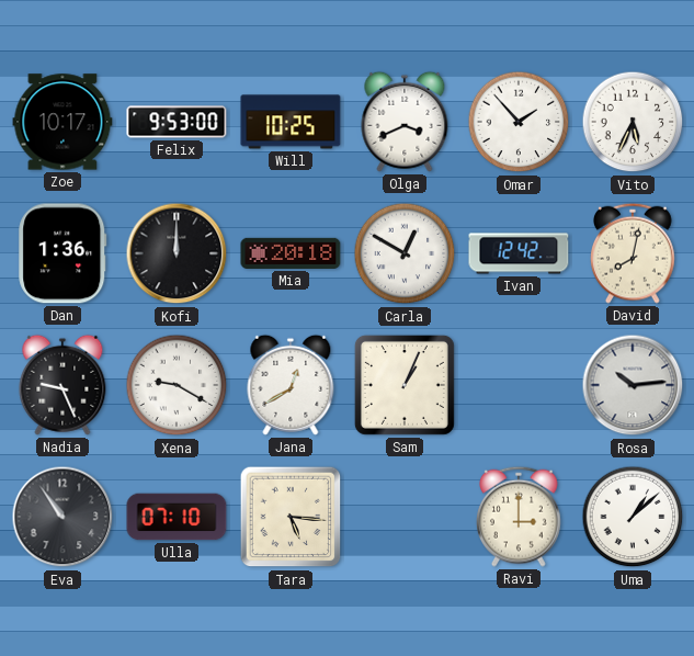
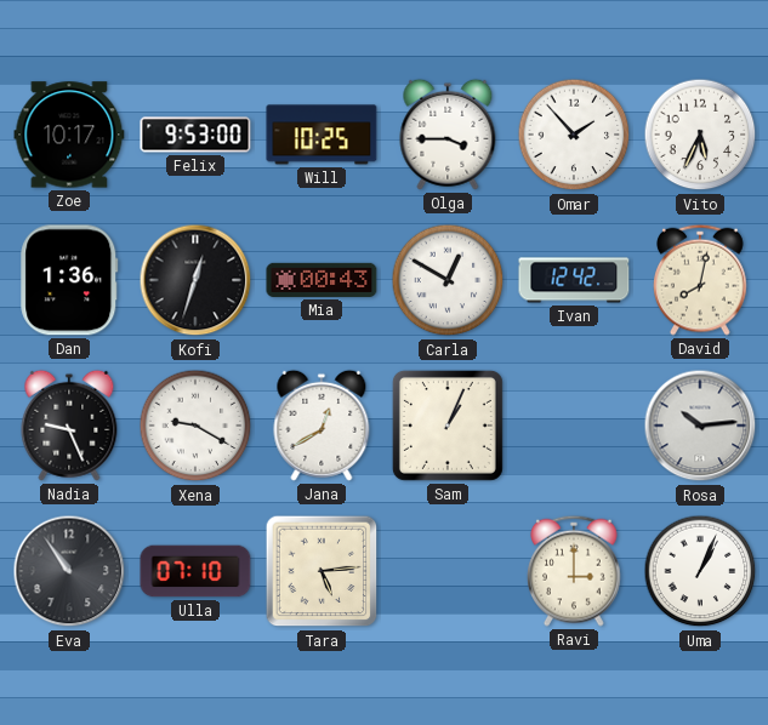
Olga: 3:41 -> 3:45
Kofi: 12:00 -> 12:33
Mia: 20:18 -> 00:43
Tara: 5:16 -> 5:14
Uma: 1:08 -> 1:04
